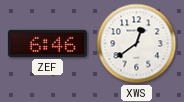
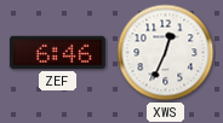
XWS: 12:39 -> 12:34
